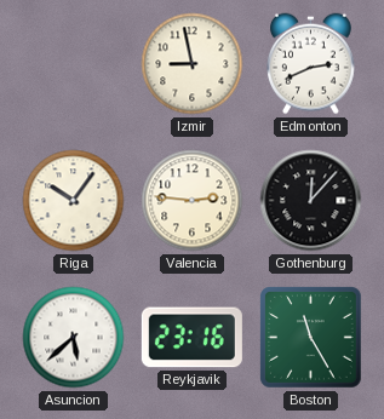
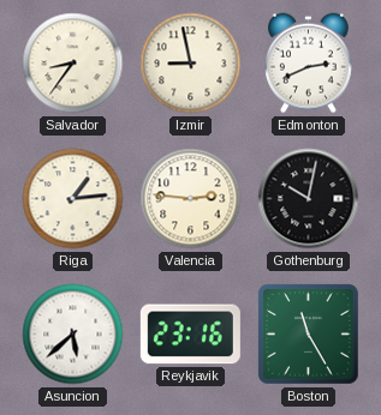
Salvador: none -> 8:36
Riga: 10:06 -> 1:14
Gothenburg: 12:07 -> 10:02
